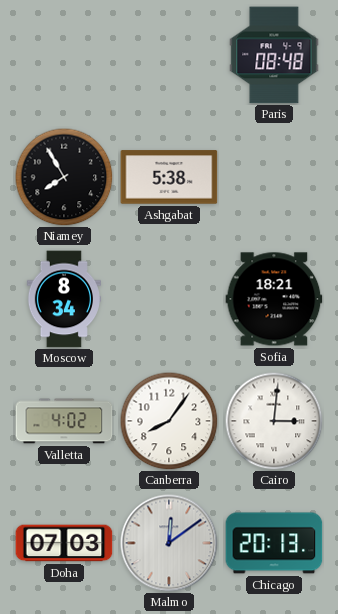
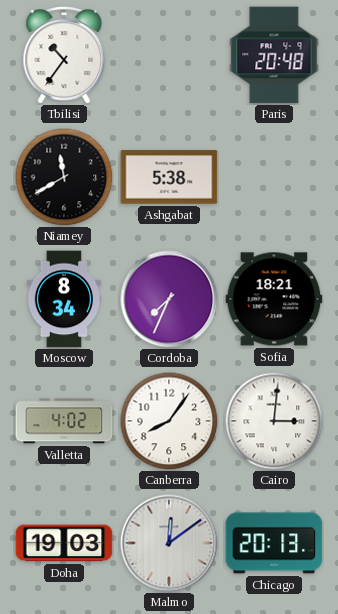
Tbilisi: none -> 10:36
Paris: 08:48 -> 20:48
Niamey: 7:55 -> 11:40
Cordoba: none -> 7:34
Doha: 07:03 -> 19:03
